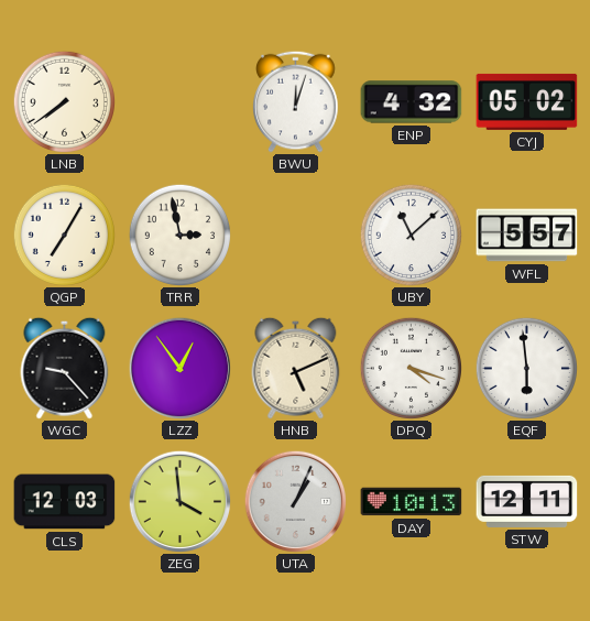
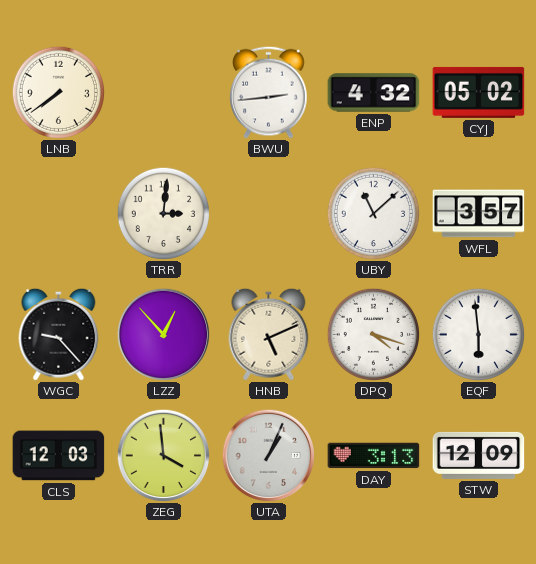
BWU: 12:03 -> 2:44
QGP: 7:05 -> none
TRR: 2:58 -> 3:01
WFL: 5:57 -> 3:57
LZZ: 12:54 -> 12:53
DAY: 10:13 -> 3:13
STW: 12:11 -> 12:09
